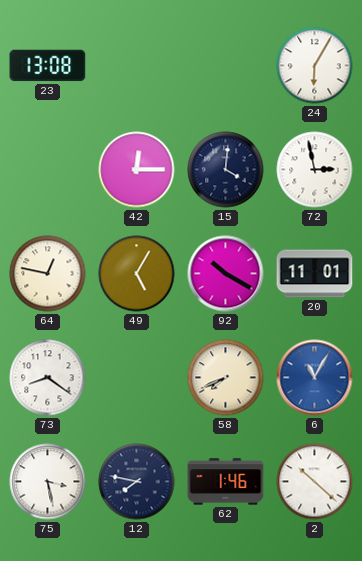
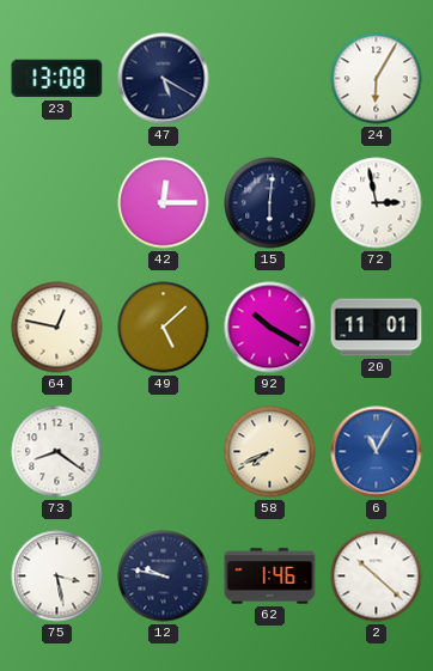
47: none -> 5:20
15: 4:01 -> 6:01
49: 5:05 -> 5:08
12: 7:47 -> 9:47
